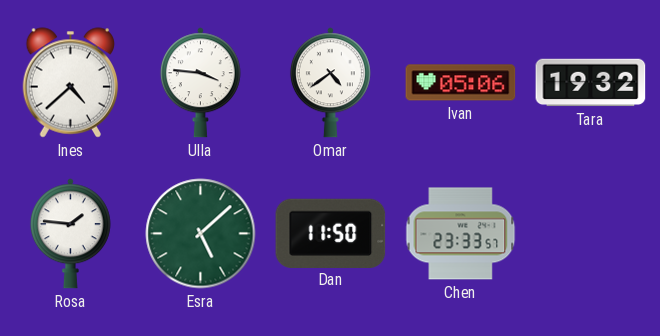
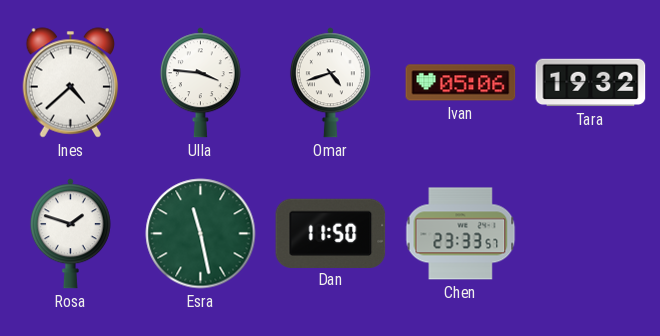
Omar: 4:39 -> 4:42
Rosa: 1:46 -> 1:48
Esra: 5:08 -> 11:28
